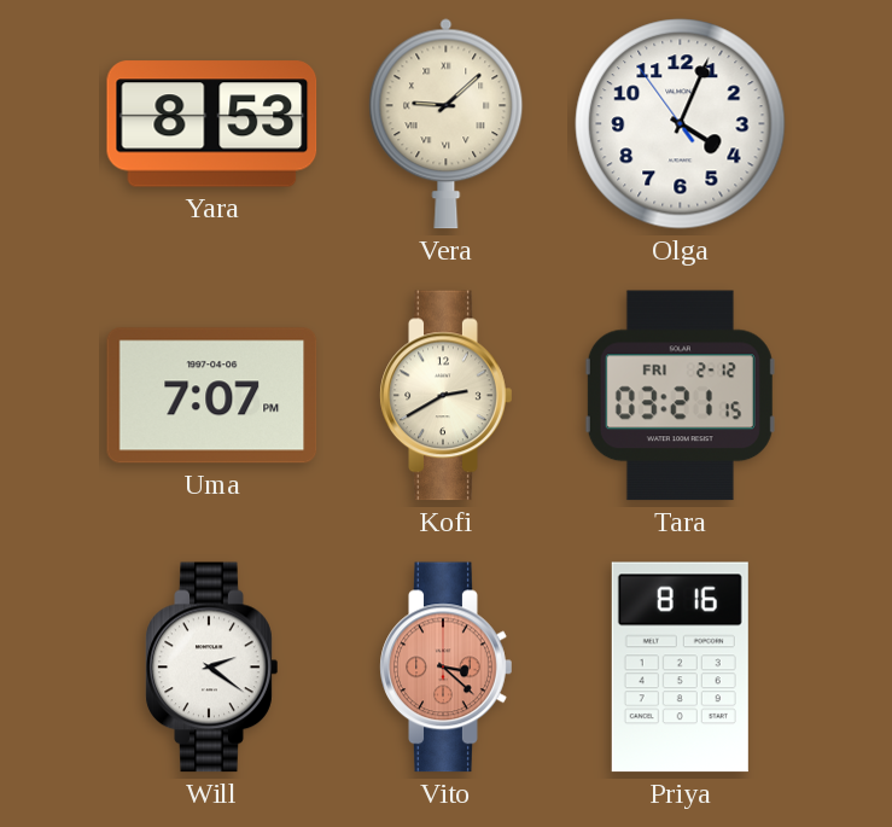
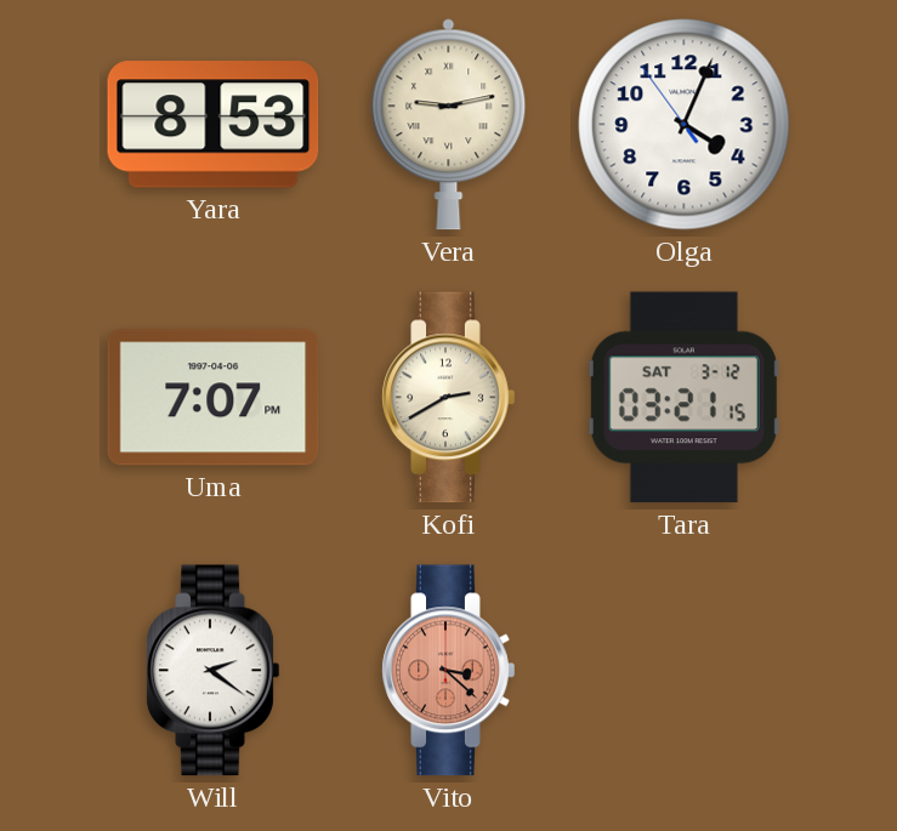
Vera: 9:08 -> 9:13
Tara date: FRI 2-12 -> SAT 3-12
Priya: 8:16 -> none
